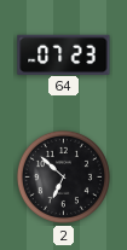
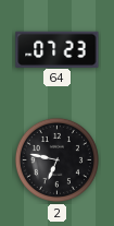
2: 6:52 -> 6:47
